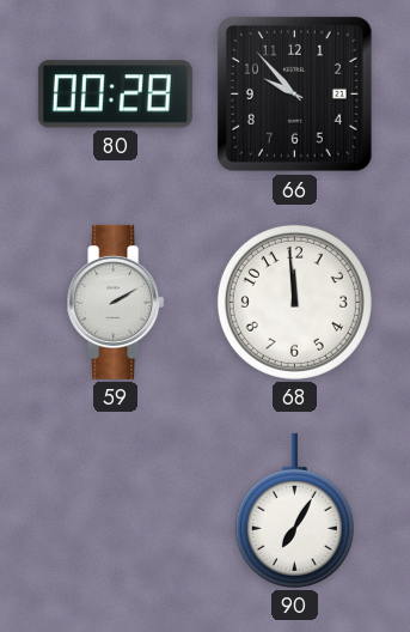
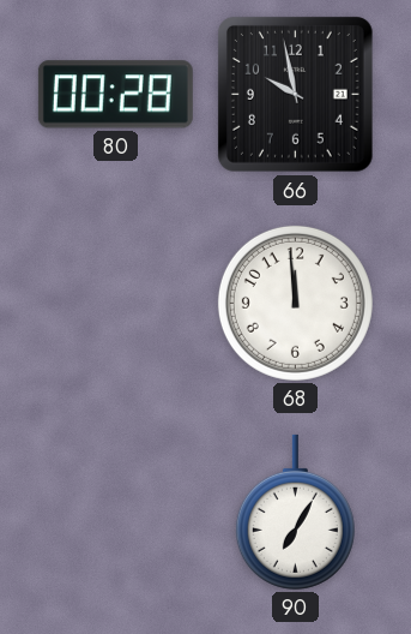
66: 9:53 -> 9:58
59: 2:10 -> none
